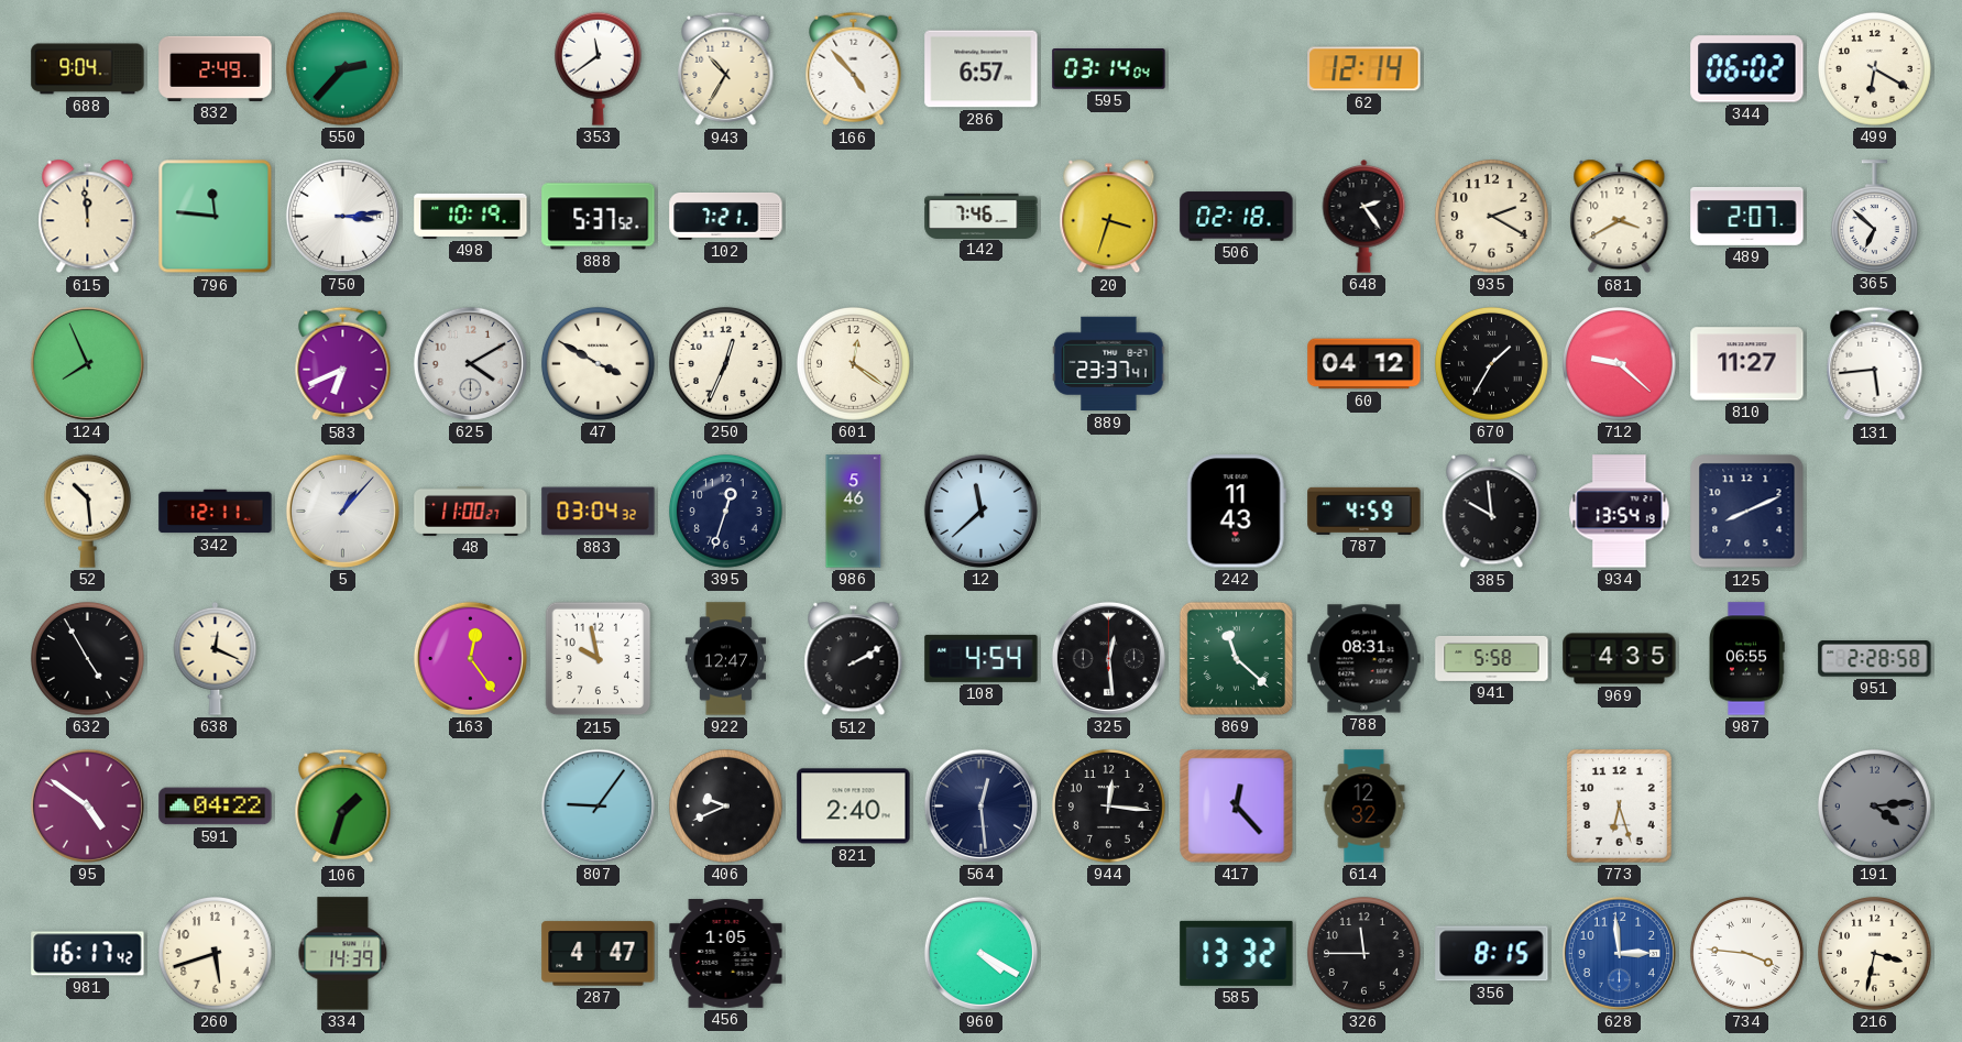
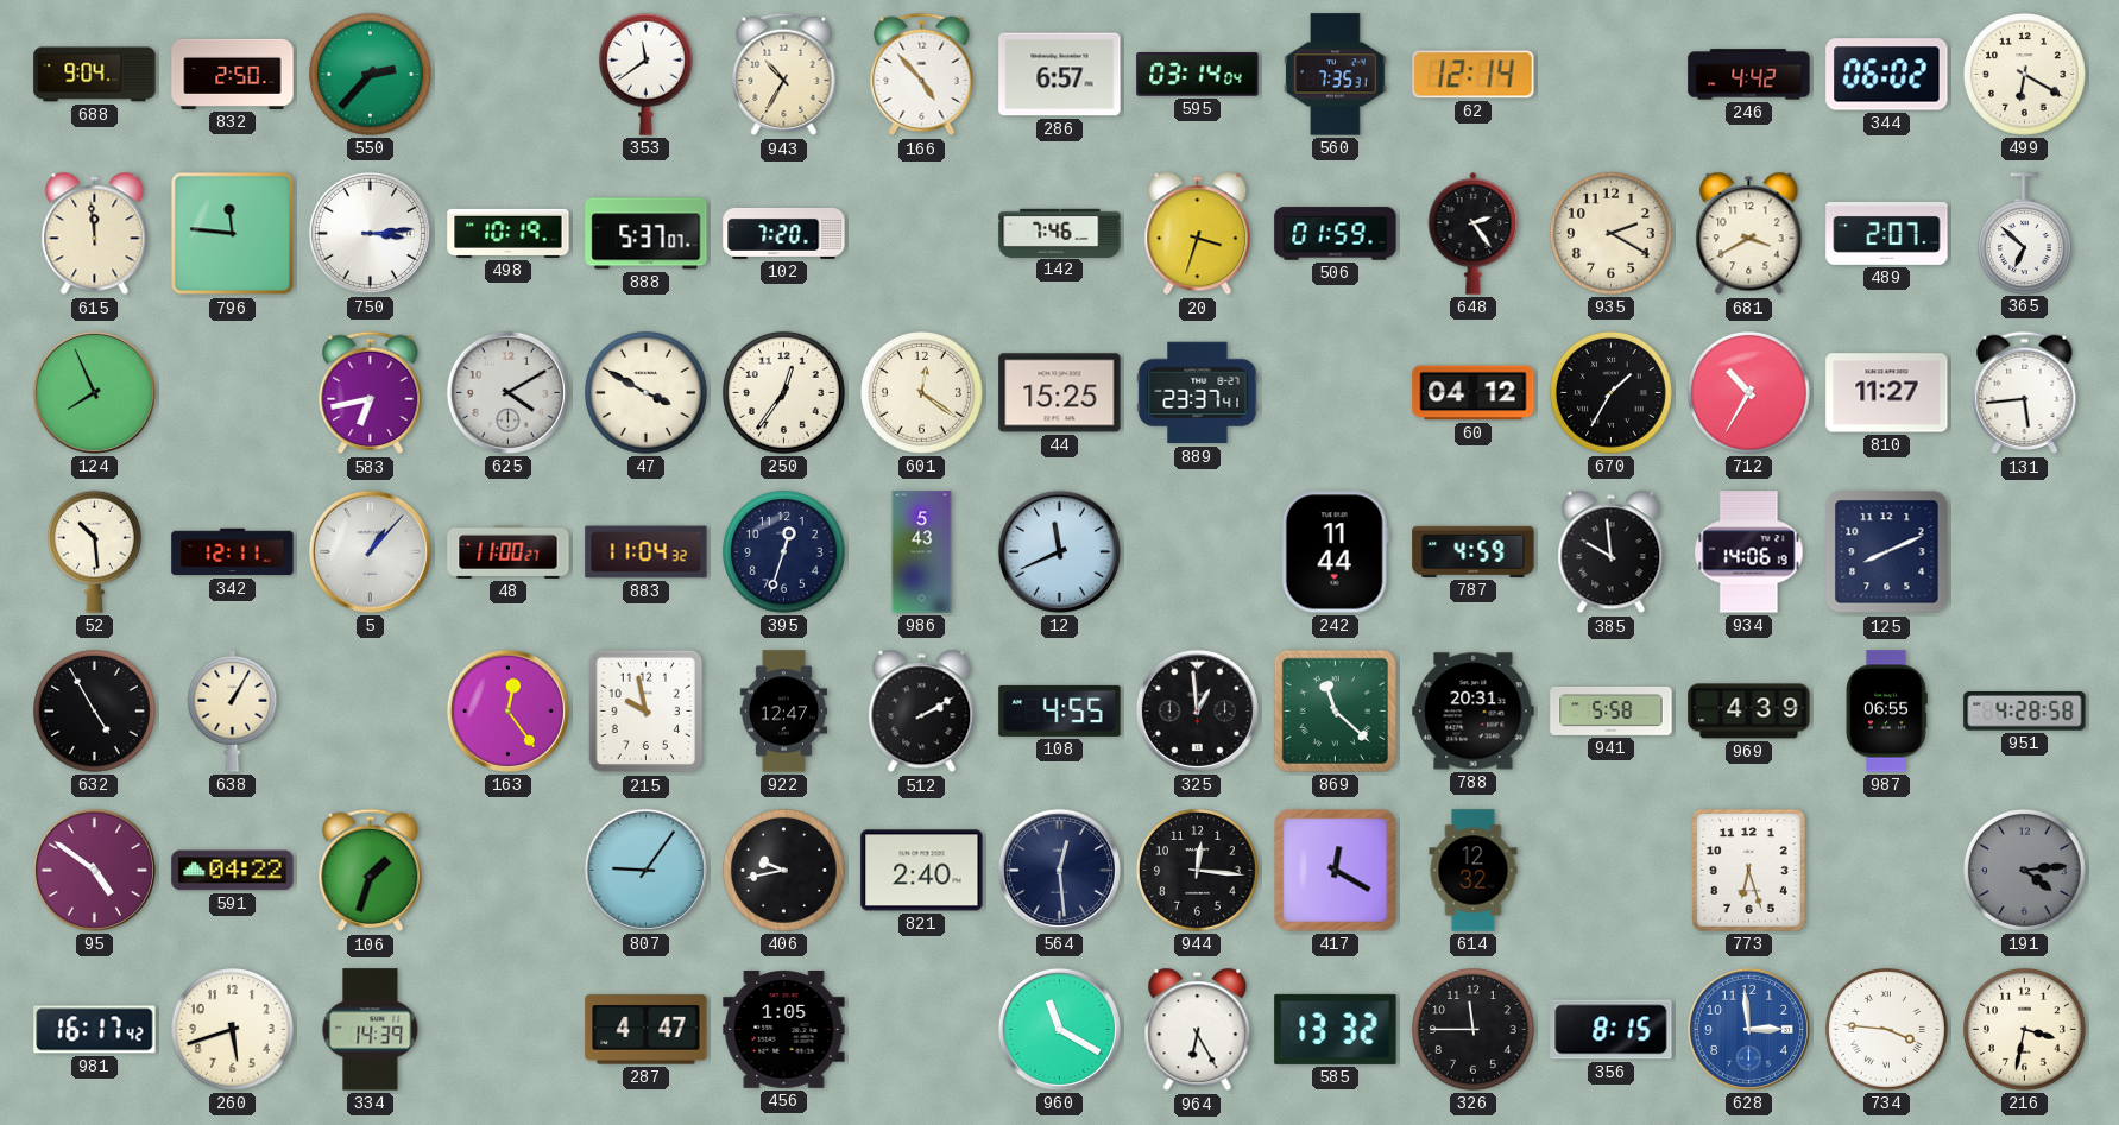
832: 2:49 -> 2:50
560: none -> 7:35
246: none -> 4:42
888: 5:37:52 -> 5:37:07
102: 7:21 -> 7:20
506: 02:18 -> 01:59
583: 6:41 -> 6:43
250: 12:34 -> 12:36
44: none -> 15:25
712: 9:22 -> 10:35
883: 03:04 -> 11:04
986: 5:46 -> 5:43
12: 11:38 -> 11:41
242: 11:43 -> 11:44
934: 13:54 -> 14:06
638: 12:19 -> 1:05
108: 4:54 -> 4:55
325: 12:29 -> 12:59
788: 08:31 -> 20:31
969: 4:35 -> 4:39
951: 2:28 -> 4:28
406: 9:41 -> 9:43
417: 12:23 -> 12:20
960: 4:20 -> 11:20
964: none -> 6:25
